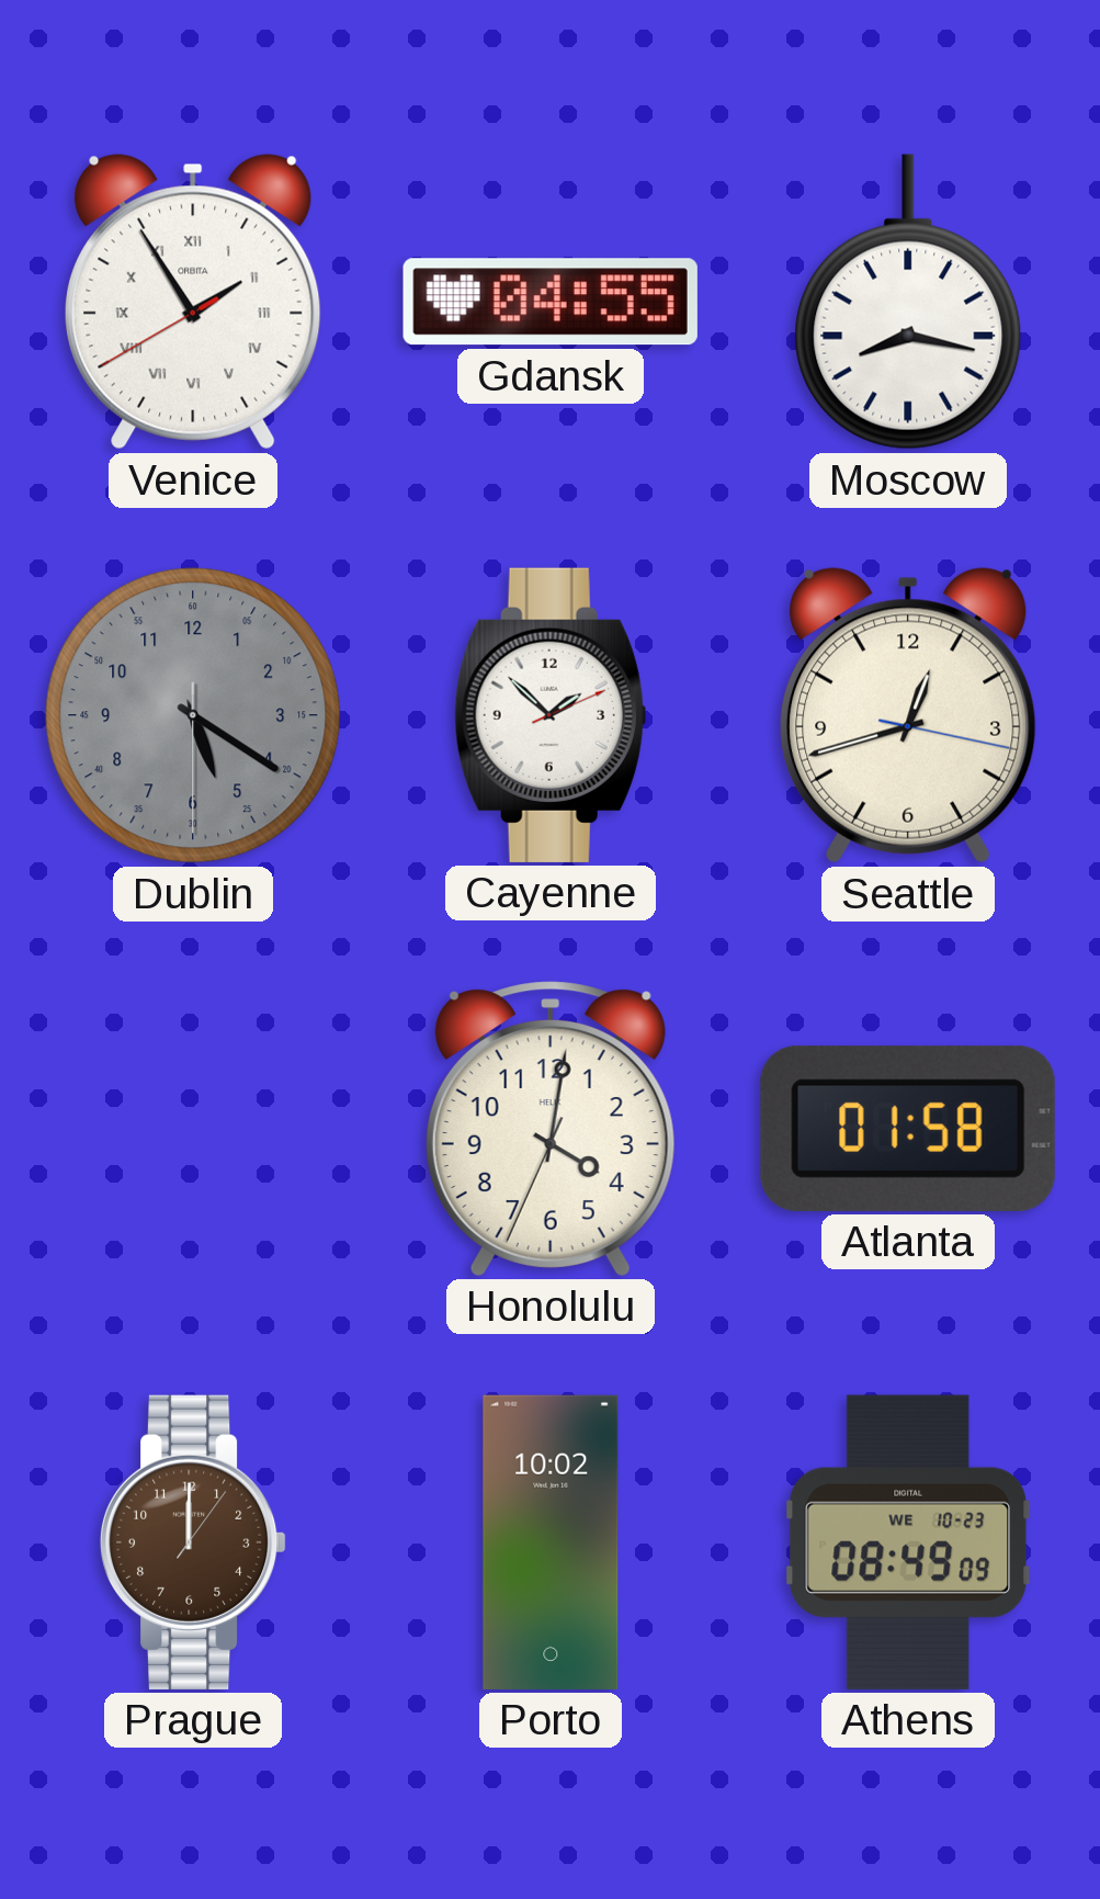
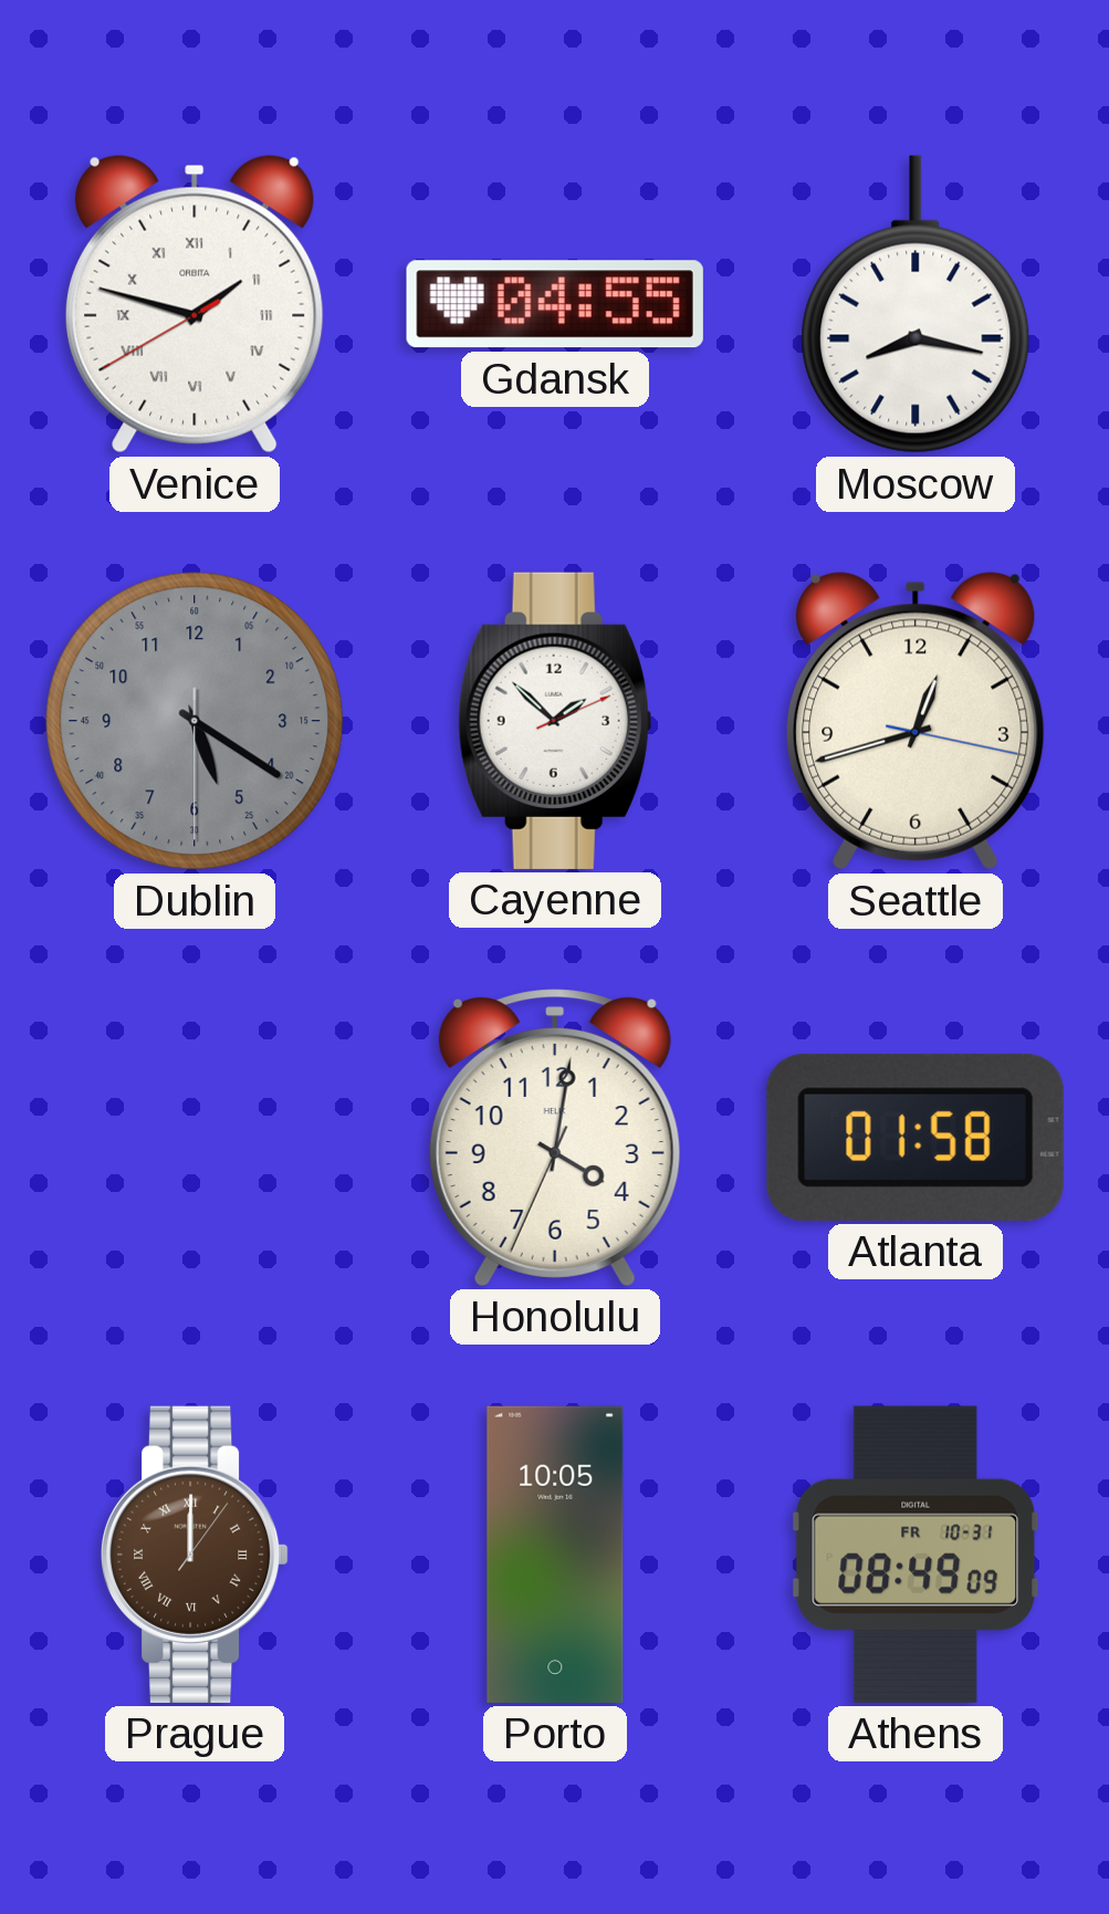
Venice: 1:54 -> 1:47
Prague numerals: Arabic -> Roman
Porto: 10:02 -> 10:05
Athens date: WE 10-23 -> FR 10-31
